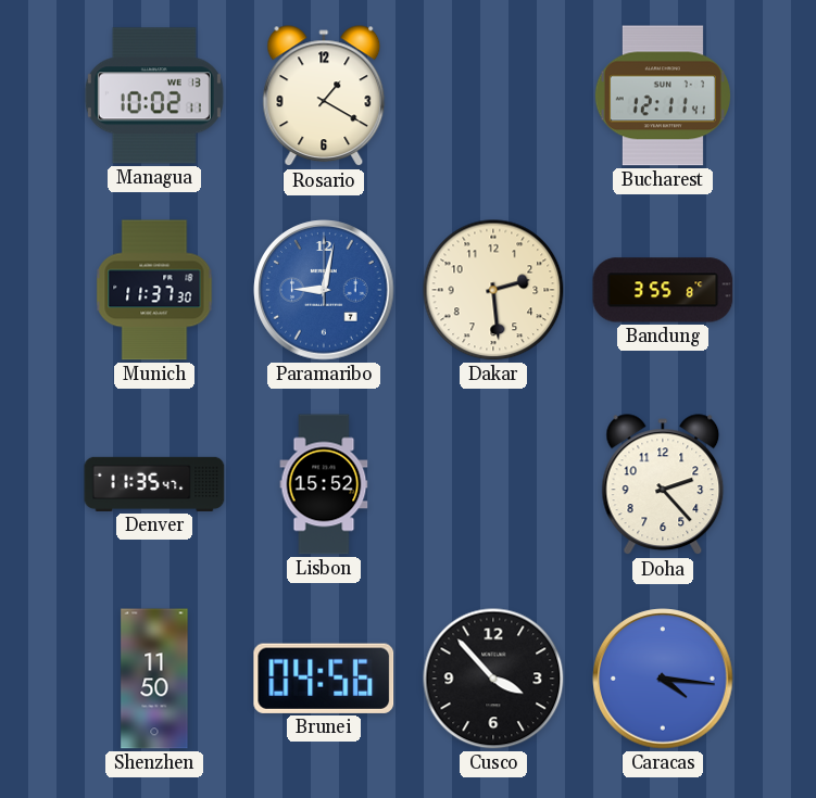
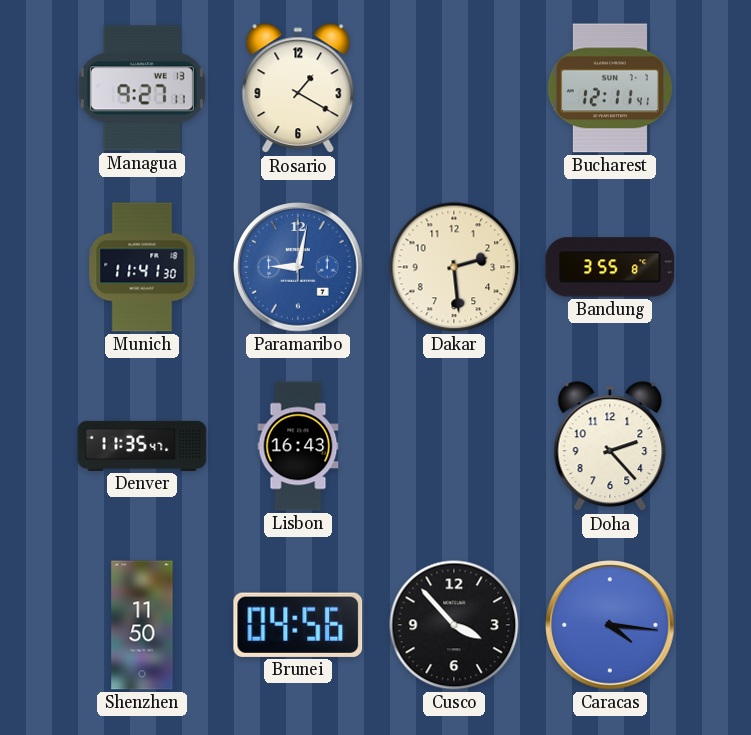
Managua: 10:02 -> 9:27
Munich: 11:37 -> 11:41
Lisbon: 15:52 -> 16:43
